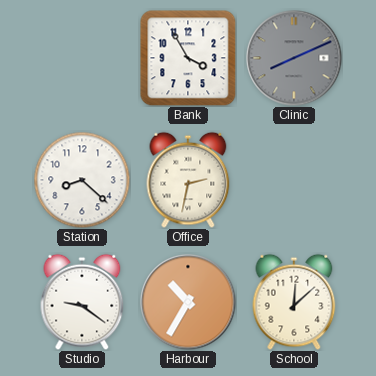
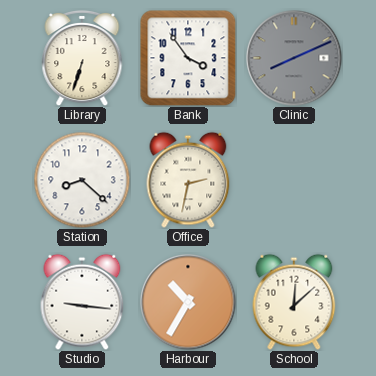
Library: none -> 6:33
Bank: 3:55 -> 3:54
Studio: 9:21 -> 9:16
